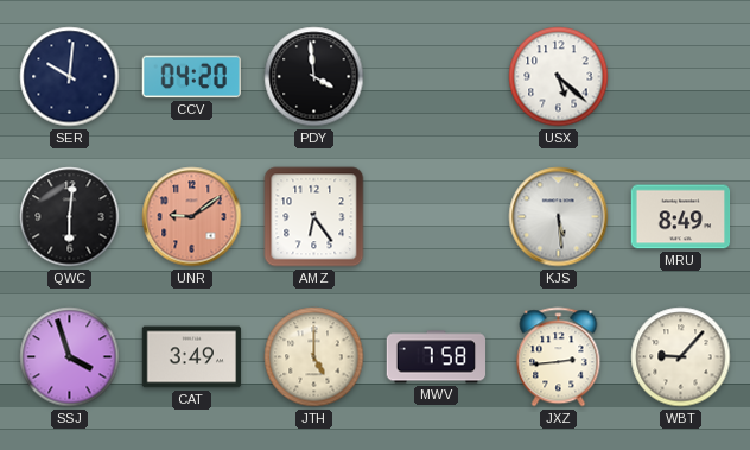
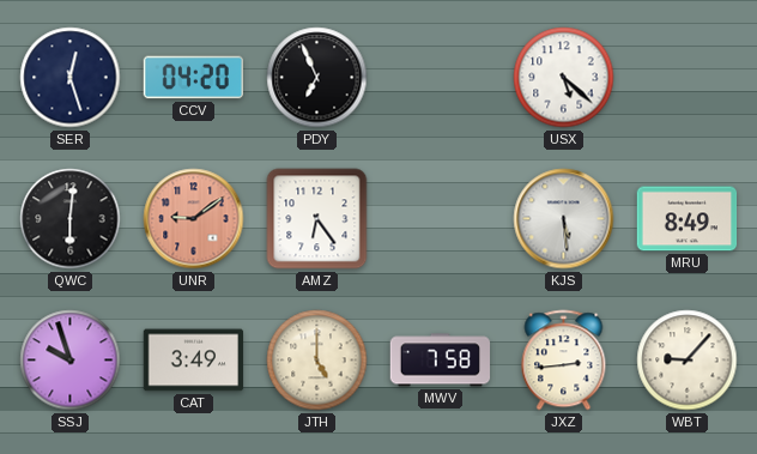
SER: 10:01 -> 12:27
PDY: 3:59 -> 6:56
SSJ: 3:57 -> 9:57
